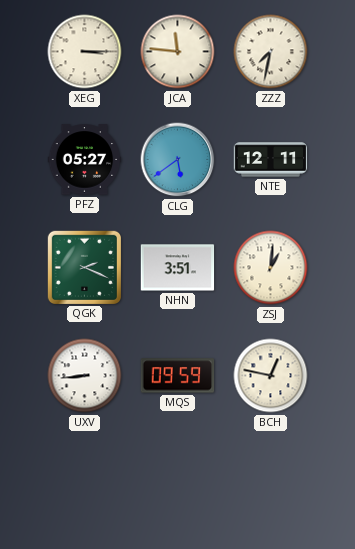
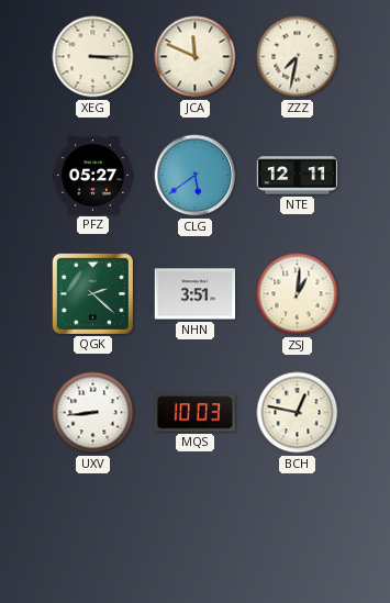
JCA: 11:46 -> 11:49
QGK: 2:19 -> 2:22
MQS: 09:59 -> 10:03
